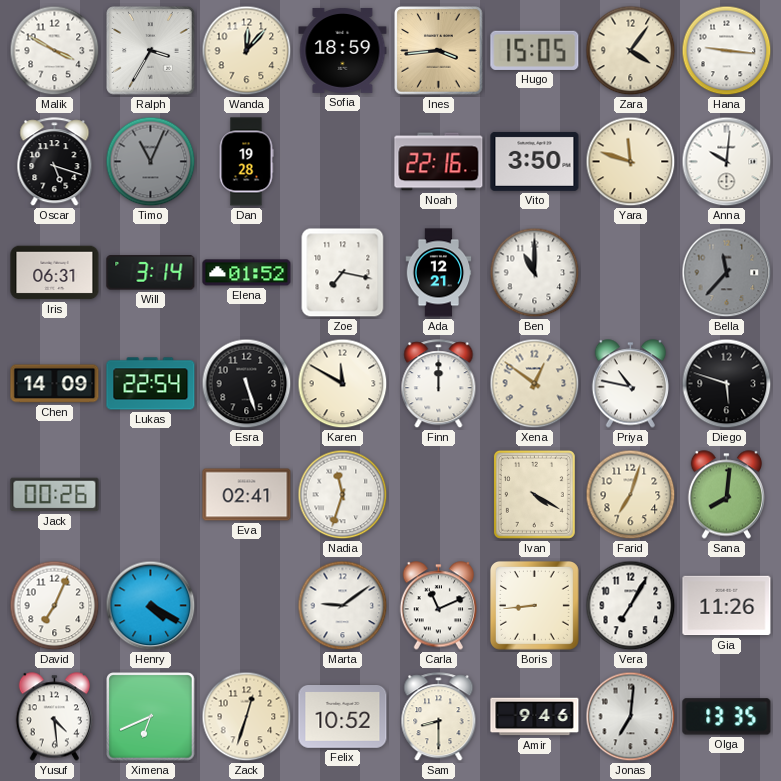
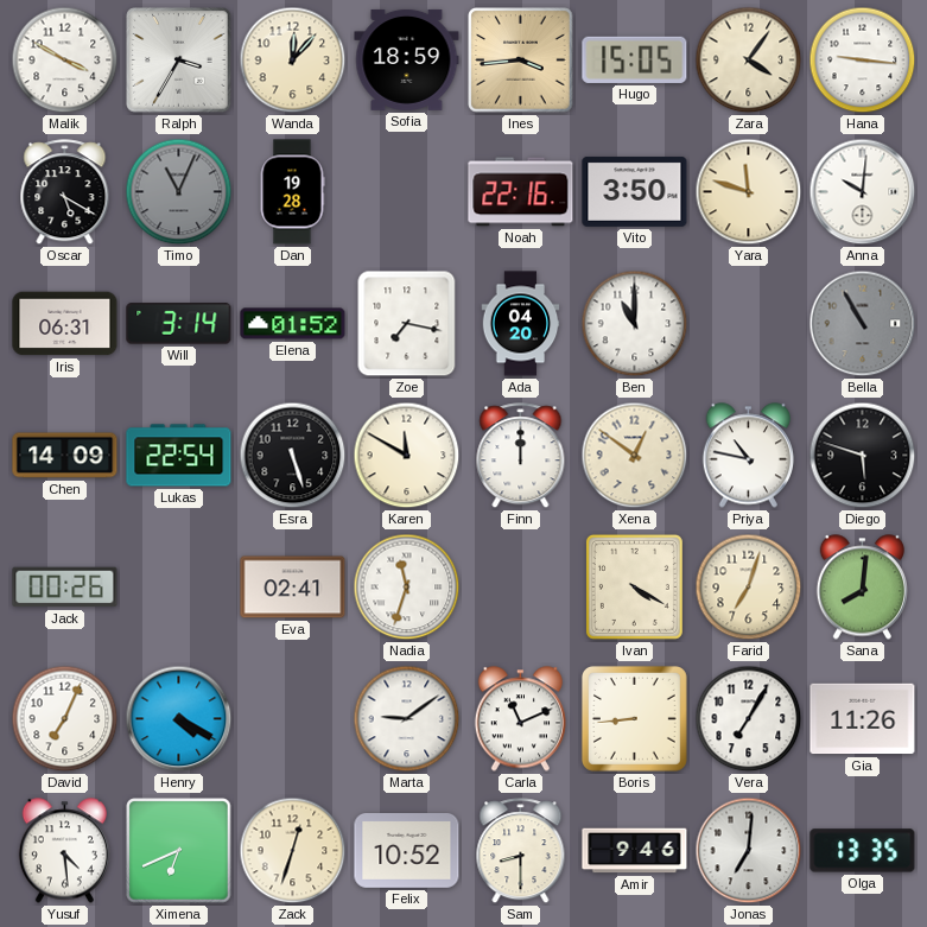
Oscar: 5:18 -> 5:20
Ada: 12:21 -> 04:20
Bella: 11:37 -> 10:55
